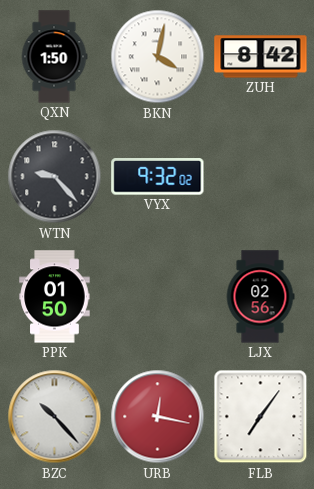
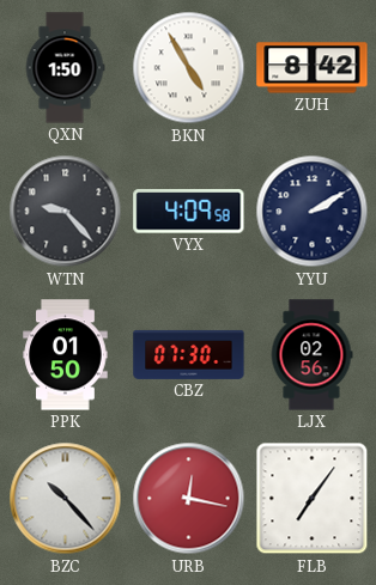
BKN: 4:02 -> 4:55
VYX: 9:32 -> 4:09
YYU: none -> 2:10
CBZ: none -> 07:30
